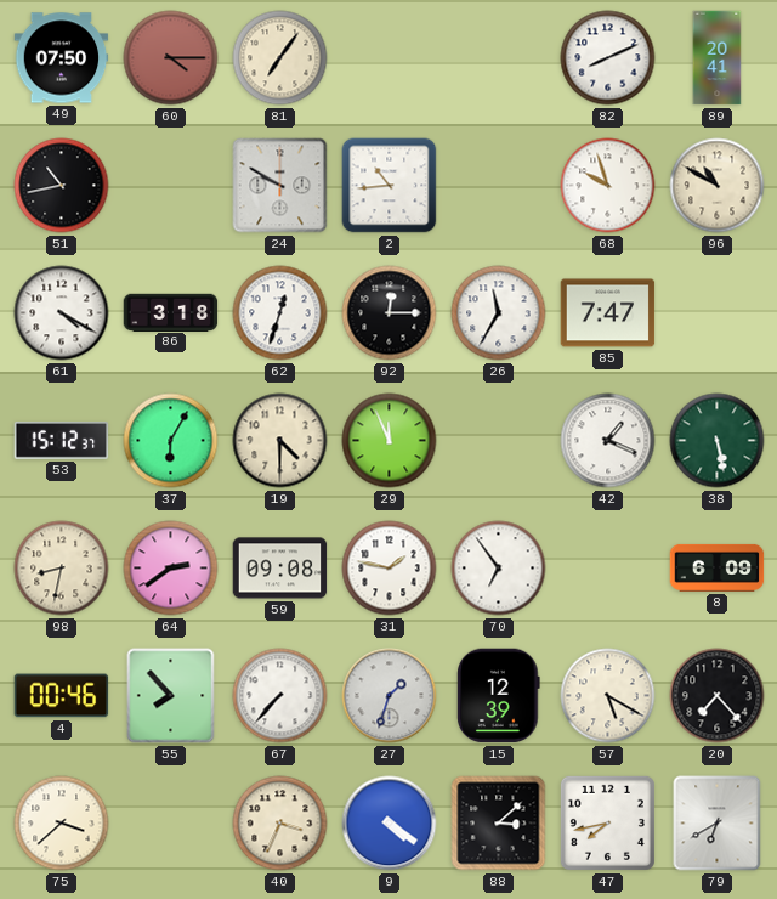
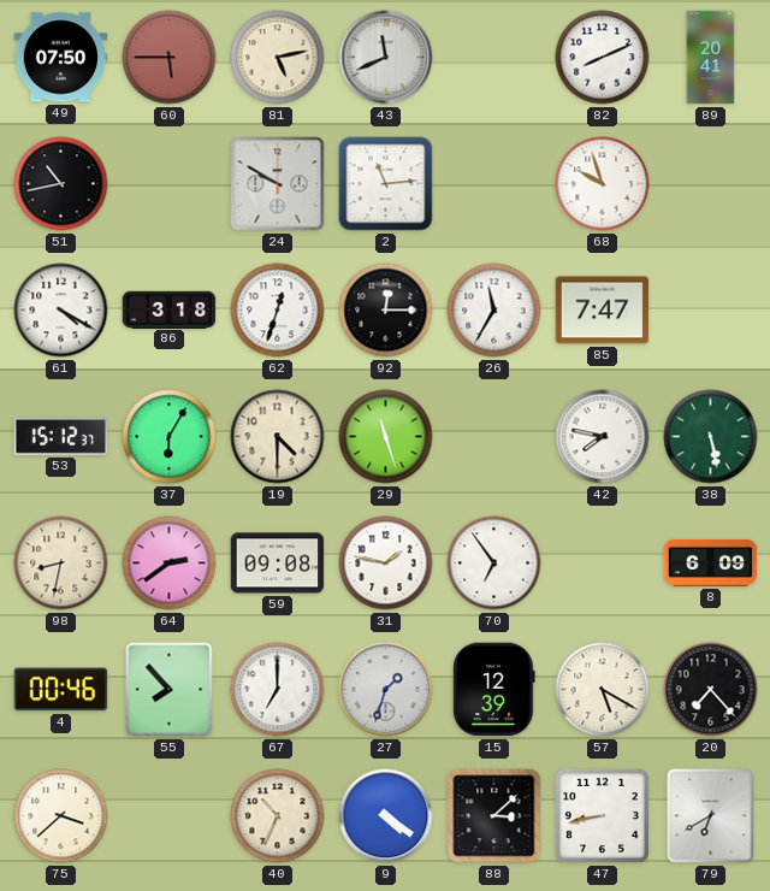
60: 4:15 -> 5:45
81: 7:06 -> 5:13
43: none -> 11:41
2: 10:44 -> 11:14
96: 10:50 -> none
29: 11:56 -> 11:27
42: 1:19 -> 7:47
67: 7:37 -> 7:00
40: 3:34 -> 10:34
47: 7:43 -> 8:43
